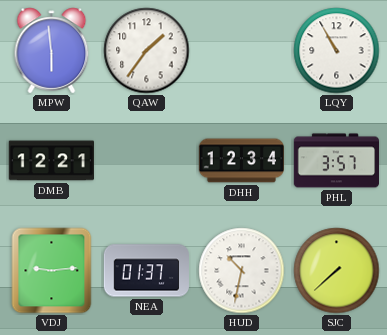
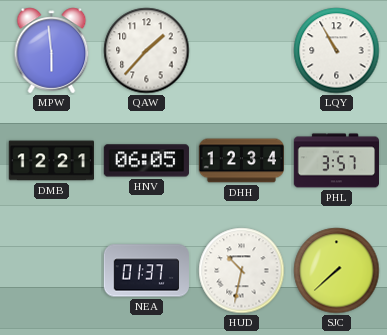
QAW: 1:36 -> 1:37
HNV: none -> 06:05
VDJ: 9:14 -> none
